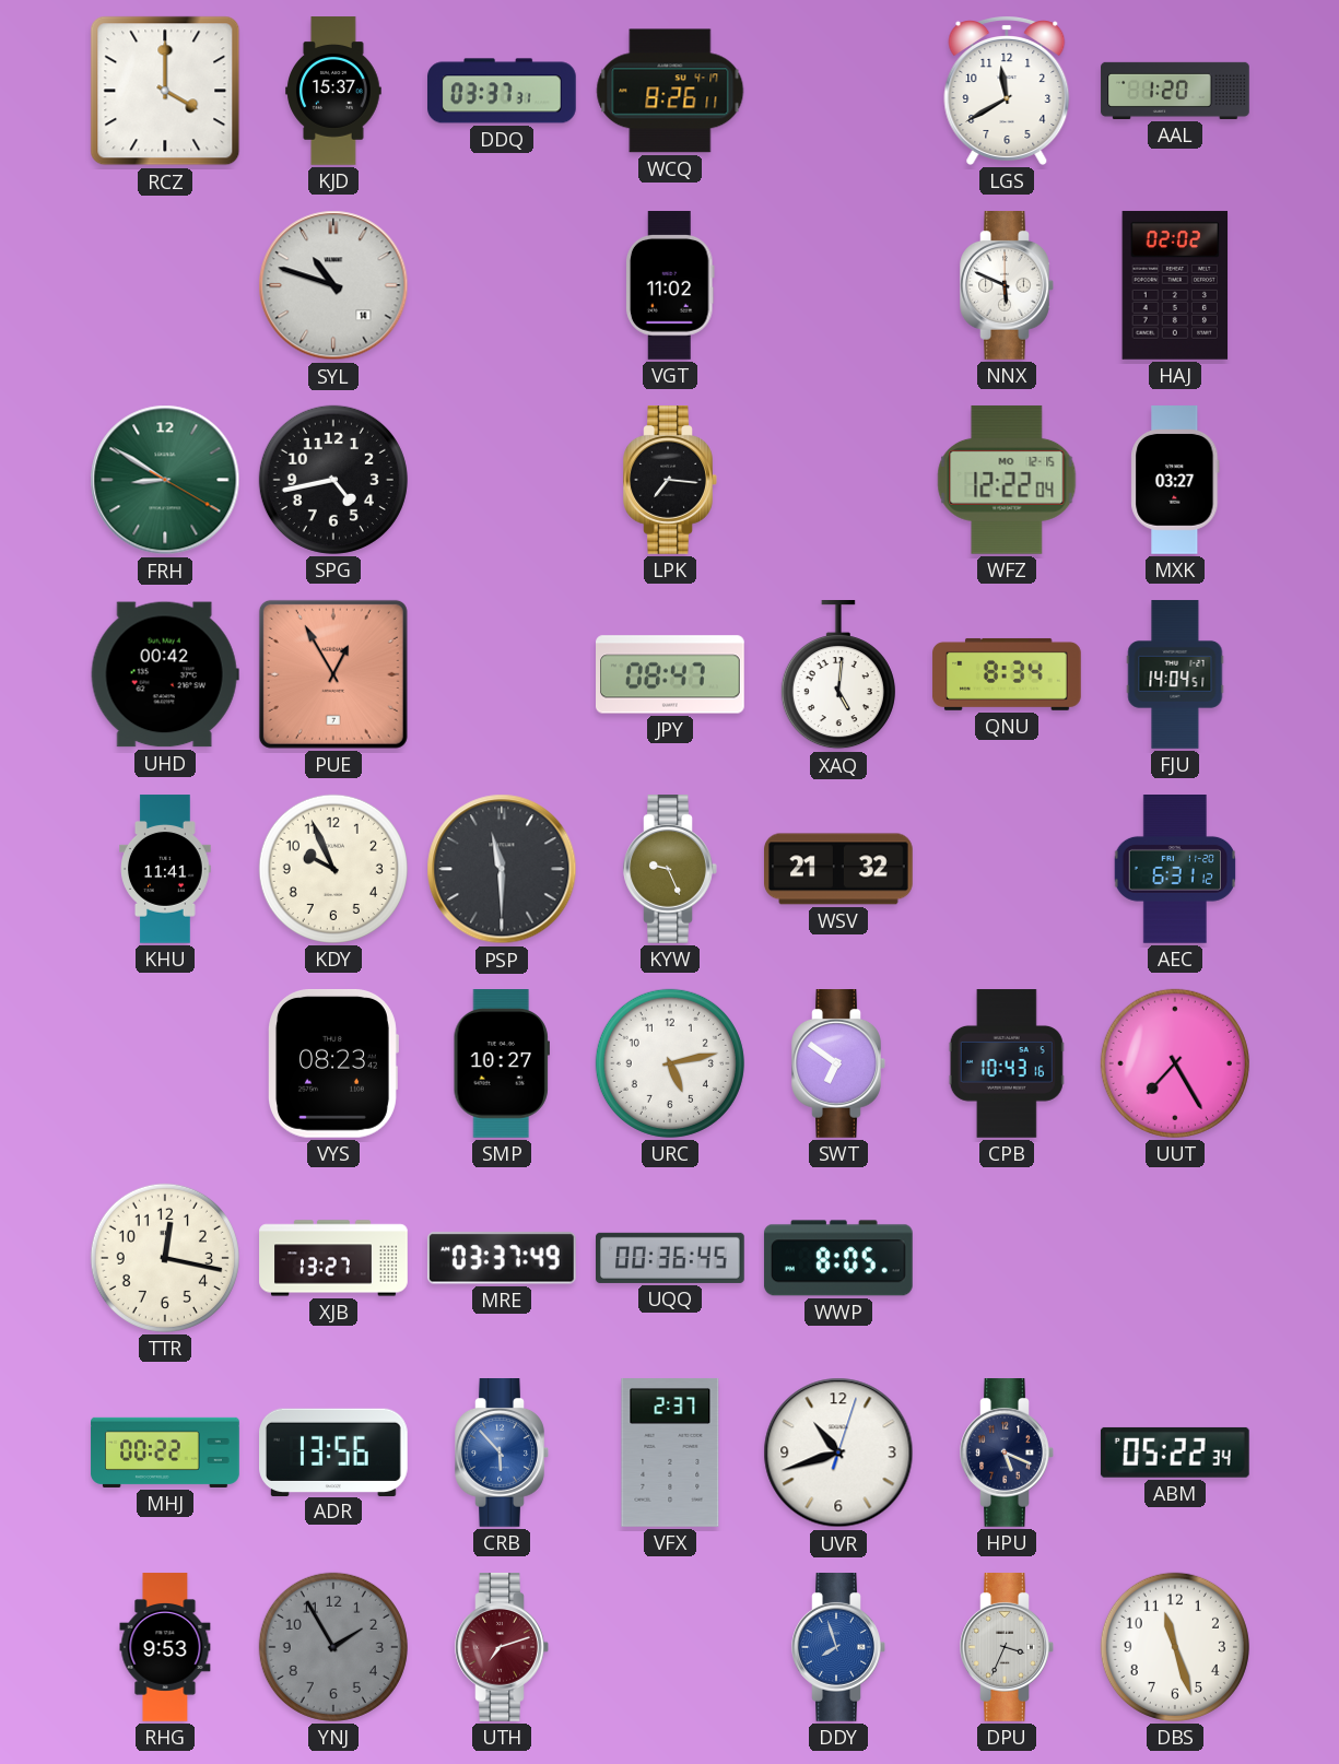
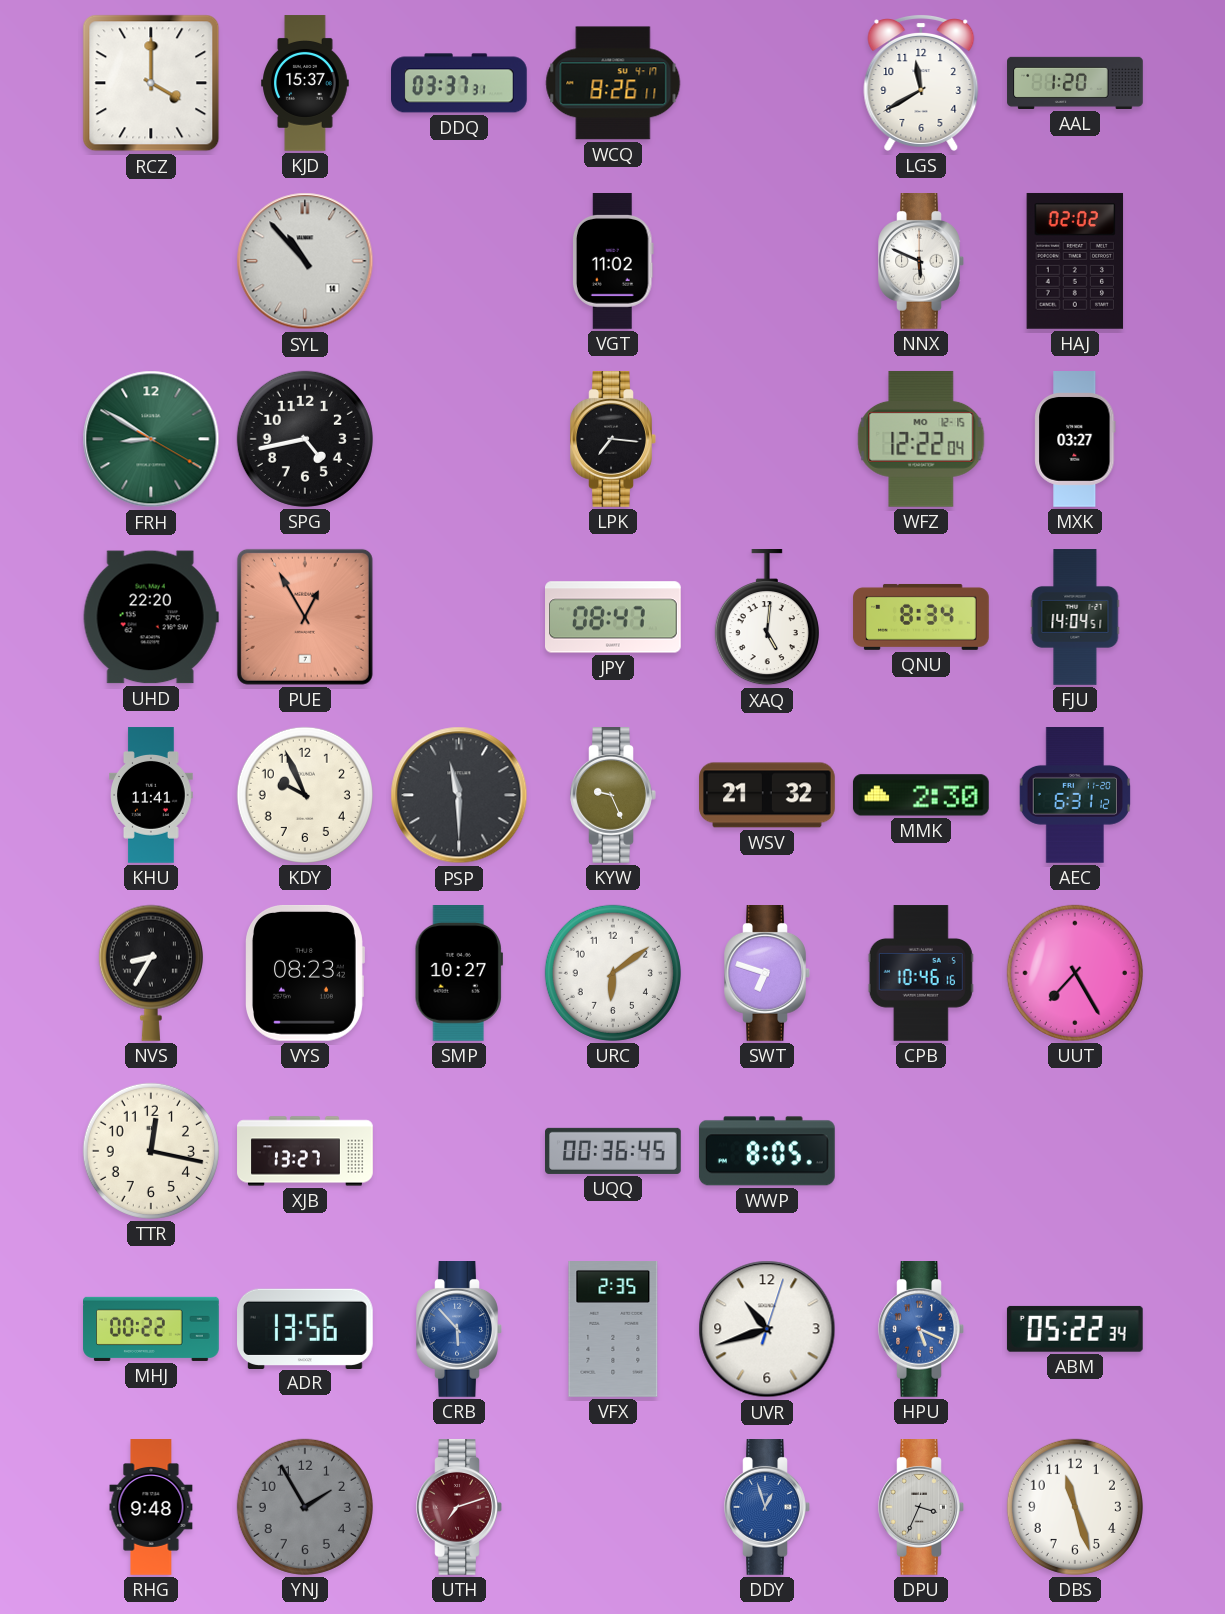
SYL: 10:48 -> 10:53
UHD: 00:42 -> 22:20
MMK: none -> 2:30
NVS: none -> 8:35
URC: 5:13 -> 6:09
SWT: 6:51 -> 6:48
CPB: 10:43 -> 10:46
MRE: 03:37 -> none
VFX: 2:37 -> 2:35
HPU dial: navy -> blue
RHG: 9:53 -> 9:48
DDY: 7:57 -> 12:57
